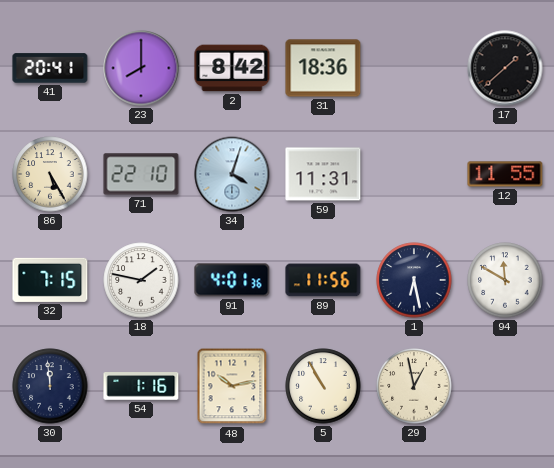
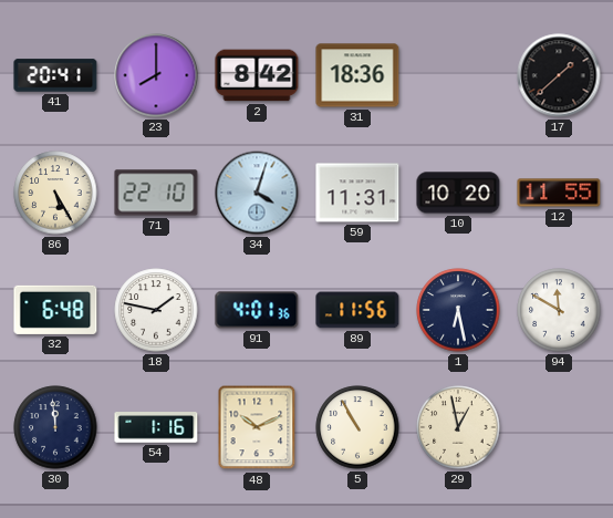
10: none -> 10:20
32: 7:15 -> 6:48
48: 10:13 -> 10:11
